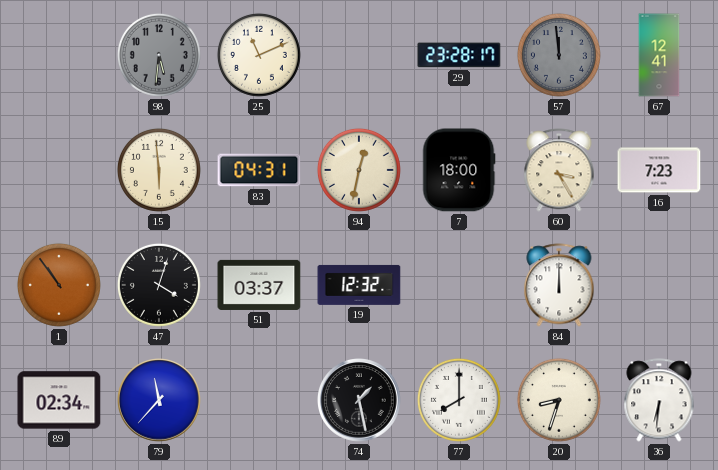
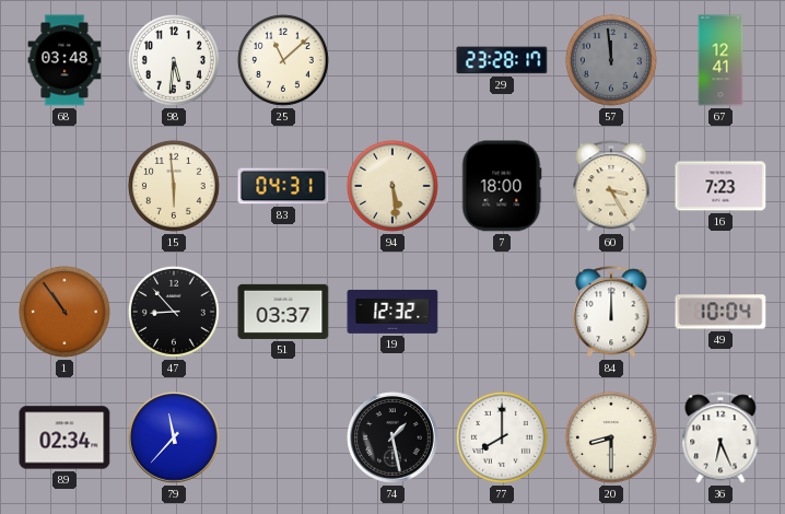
68: none -> 03:48
98 dial: grey -> white
25: 11:11 -> 11:08
94: 12:32 -> 5:29
47: 4:03 -> 8:53
49: none -> 10:04
20: 8:33 -> 8:30
36: 6:31 -> 6:26
